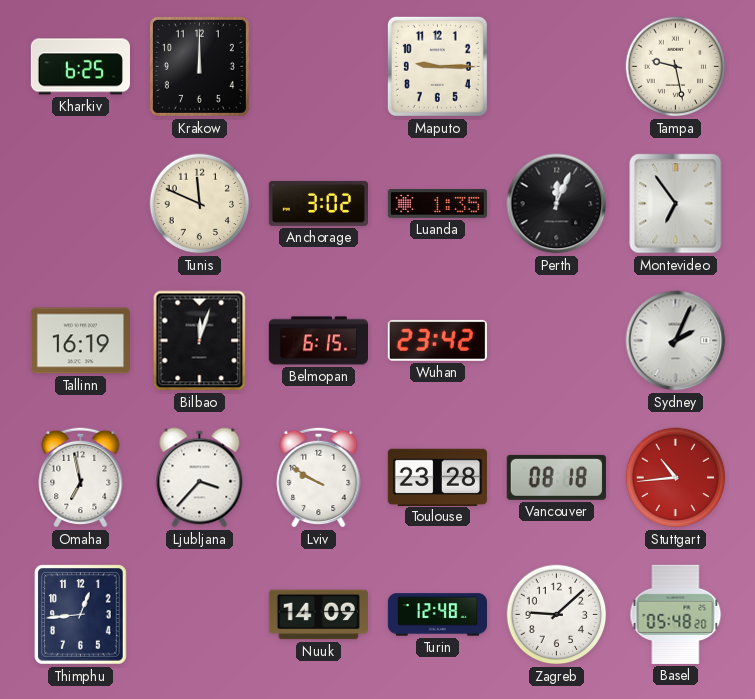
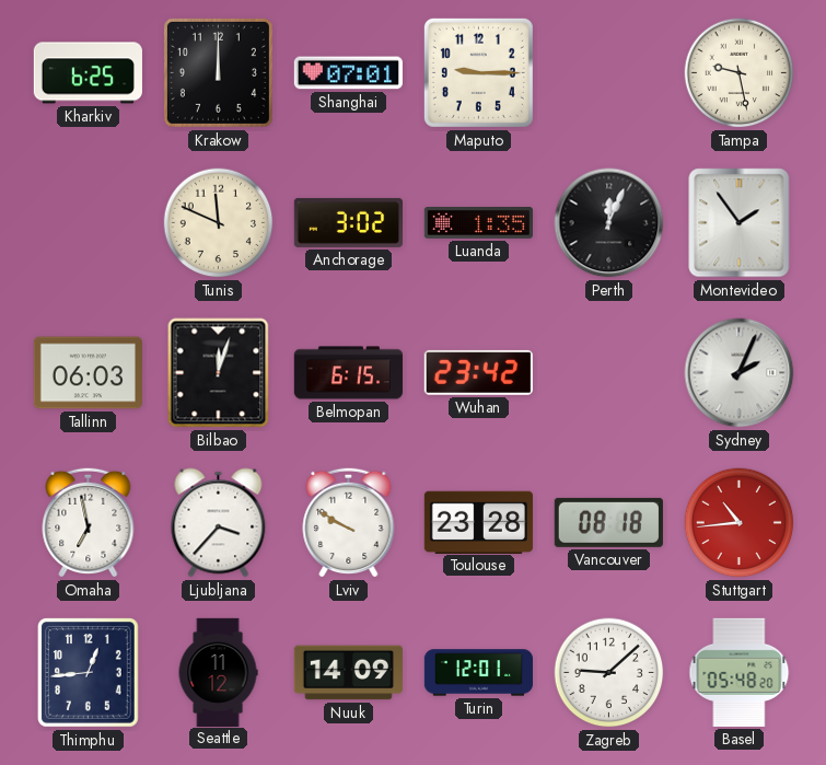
Shanghai: none -> 07:01
Montevideo: 6:54 -> 1:54
Tallinn: 16:19 -> 06:03
Seattle: none -> 11:12
Turin: 12:48 -> 12:01
